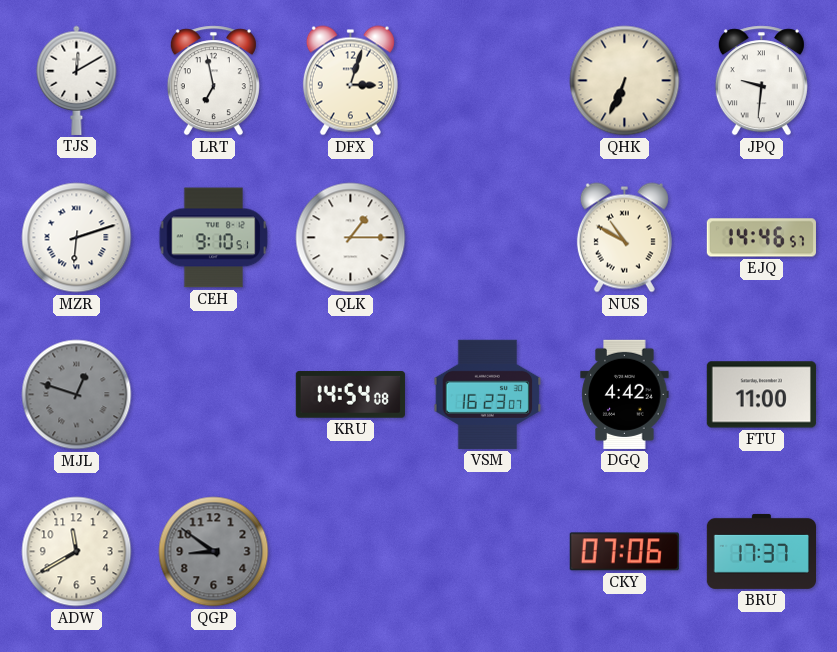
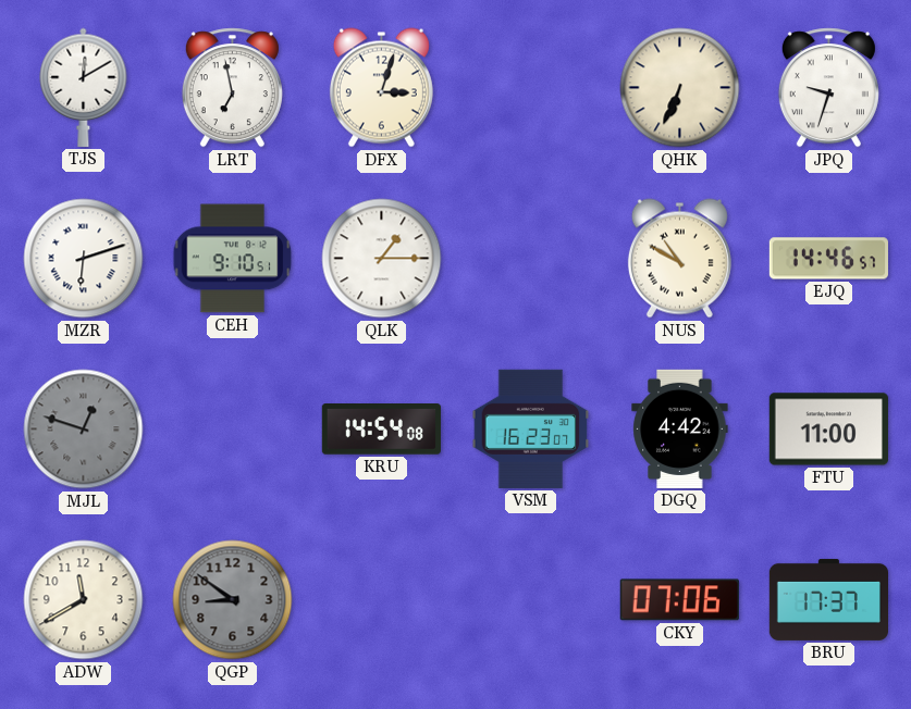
JPQ: 9:31 -> 9:33
